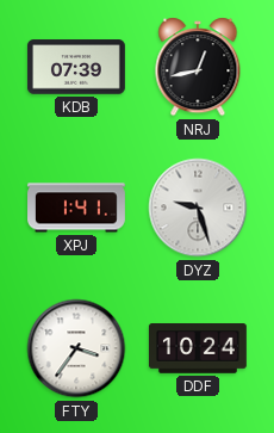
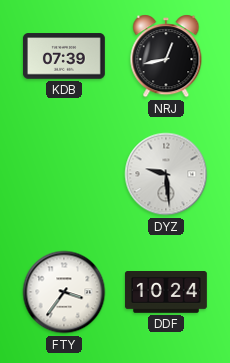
XPJ: 1:41 -> none
DYZ: 9:27 -> 9:29
